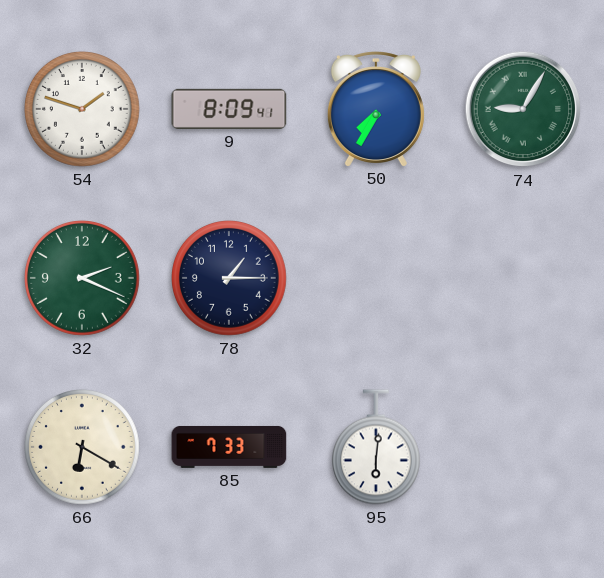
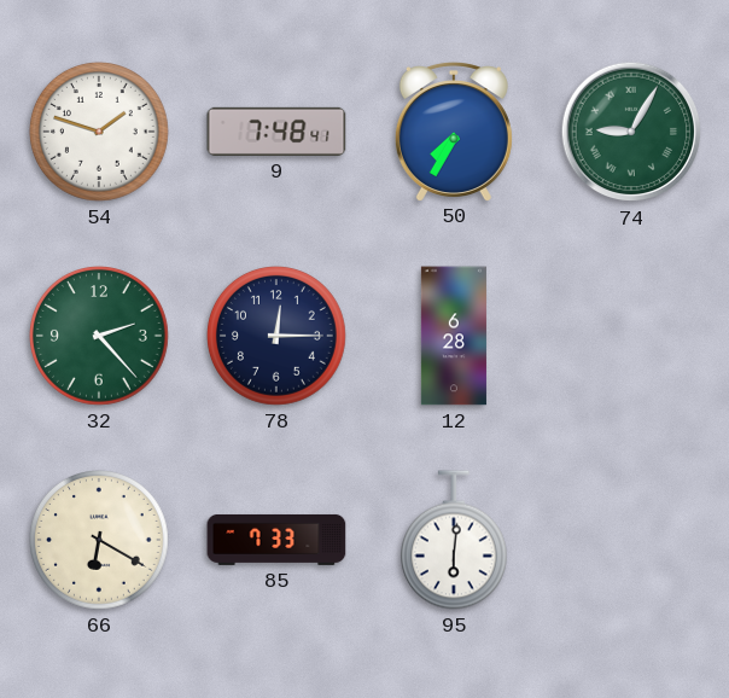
9: 8:09 -> 7:48
32: 2:19 -> 2:23
78: 1:15 -> 12:15
12: none -> 6:28
